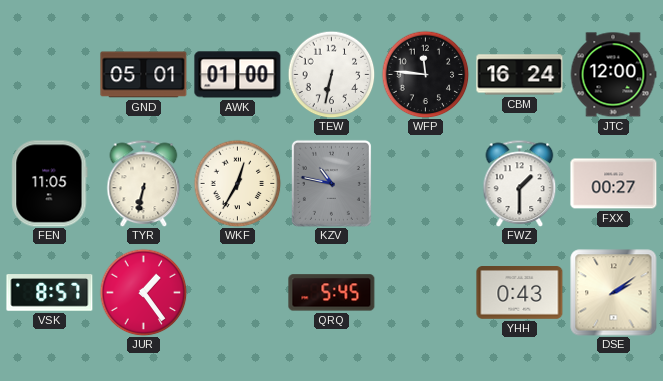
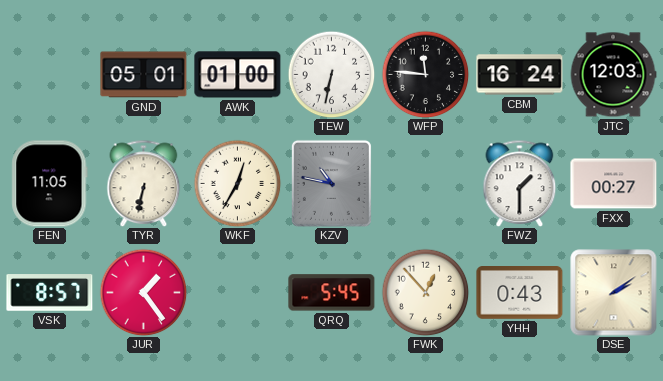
JTC: 12:00 -> 12:03
FWK: none -> 12:53
